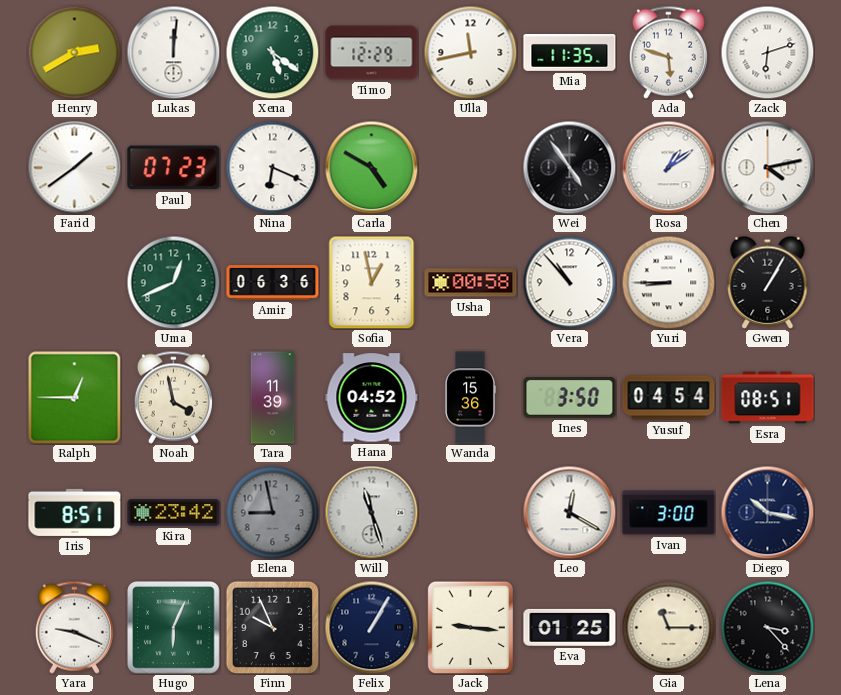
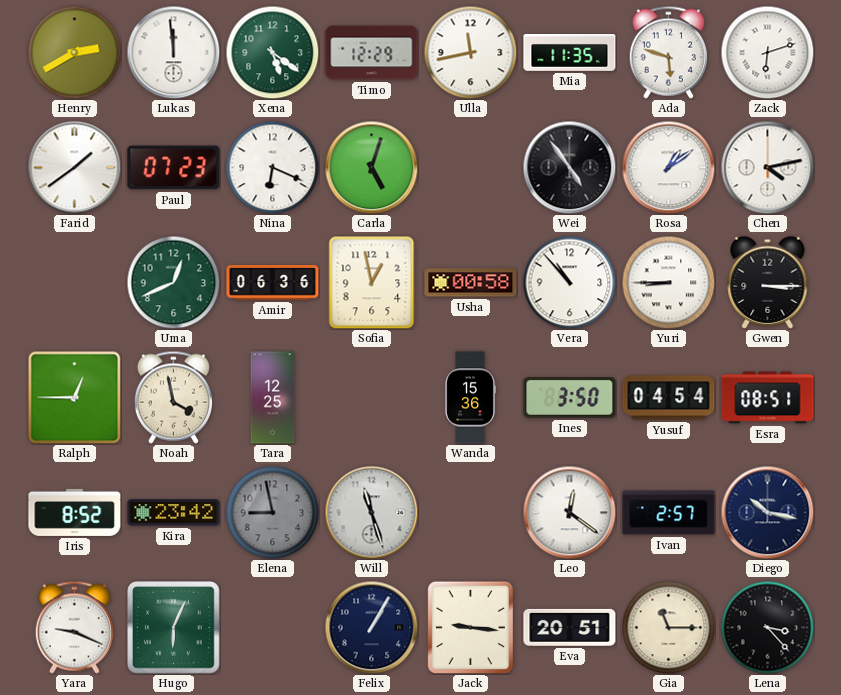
Lukas: 12:01 -> 11:59
Carla: 4:50 -> 5:03
Gwen: 1:05 -> 3:15
Tara: 11:39 -> 12:25
Hana: 04:52 -> none
Iris: 8:51 -> 8:52
Leo: 12:20 -> 12:21
Ivan: 3:00 -> 2:57
Finn: 9:56 -> none
Eva: 01:25 -> 20:51
